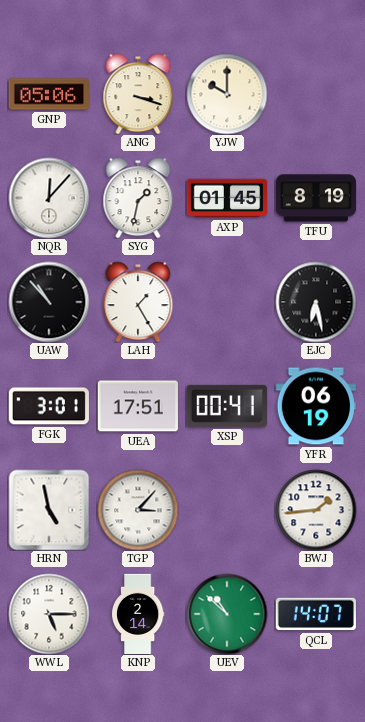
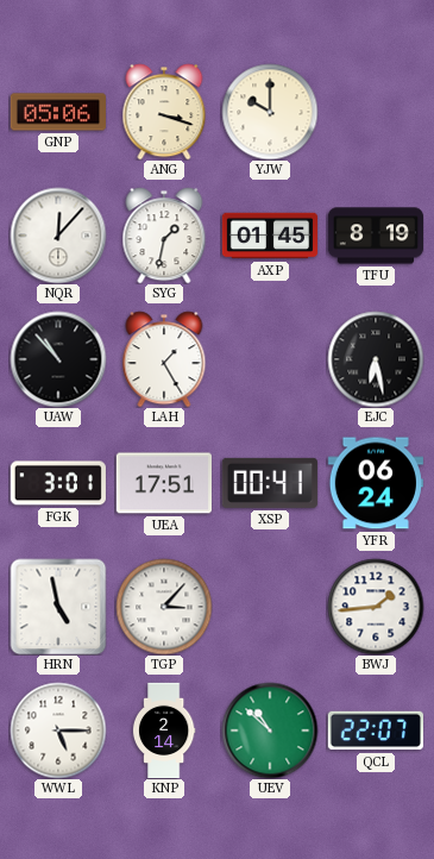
YFR: 06:19 -> 06:24
QCL: 14:07 -> 22:07
